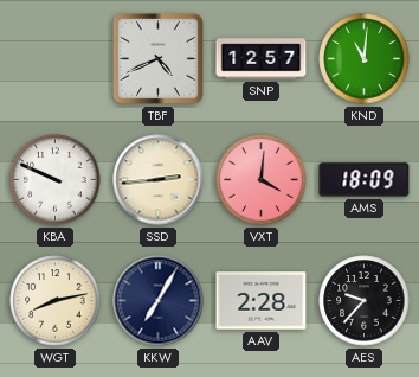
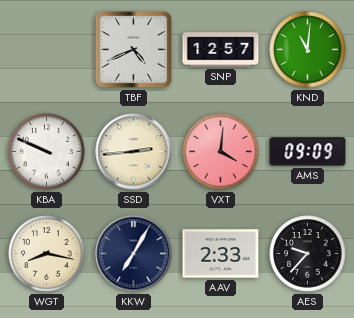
AMS: 18:09 -> 09:09
WGT: 8:13 -> 8:17
AAV: 2:28 -> 2:33
